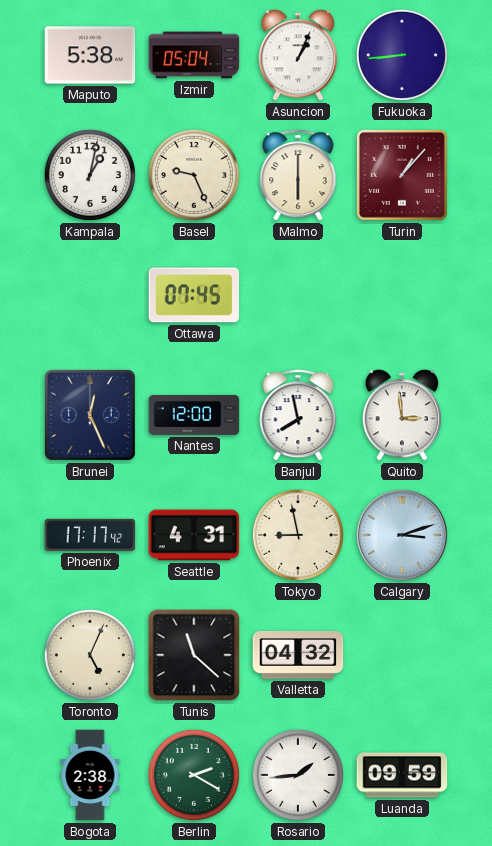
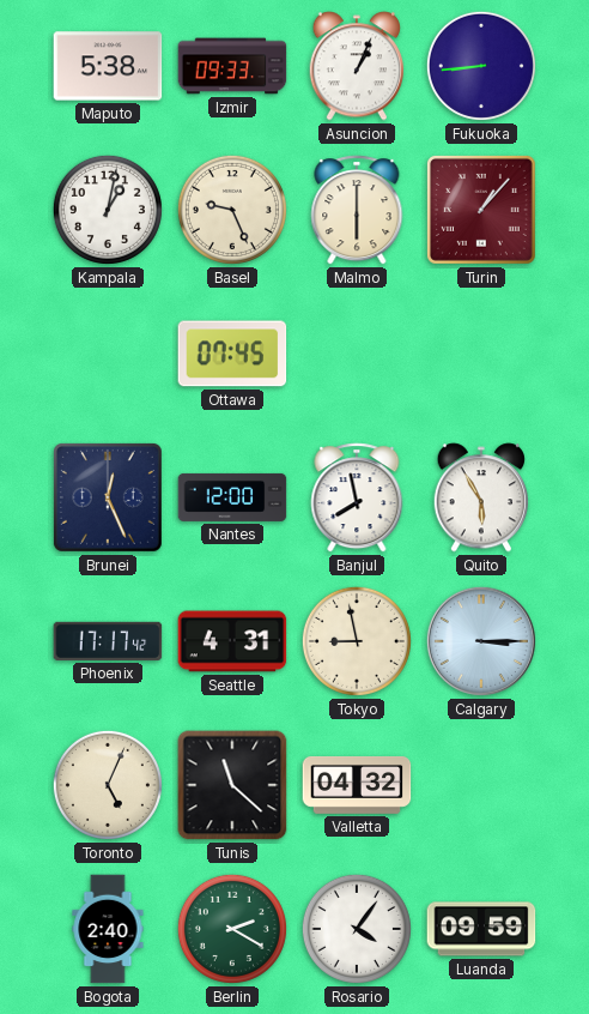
Izmir: 05:04 -> 09:33
Quito: 2:59 -> 5:55
Calgary: 3:12 -> 3:15
Bogota: 2:38 -> 2:40
Rosario: 1:44 -> 4:06
